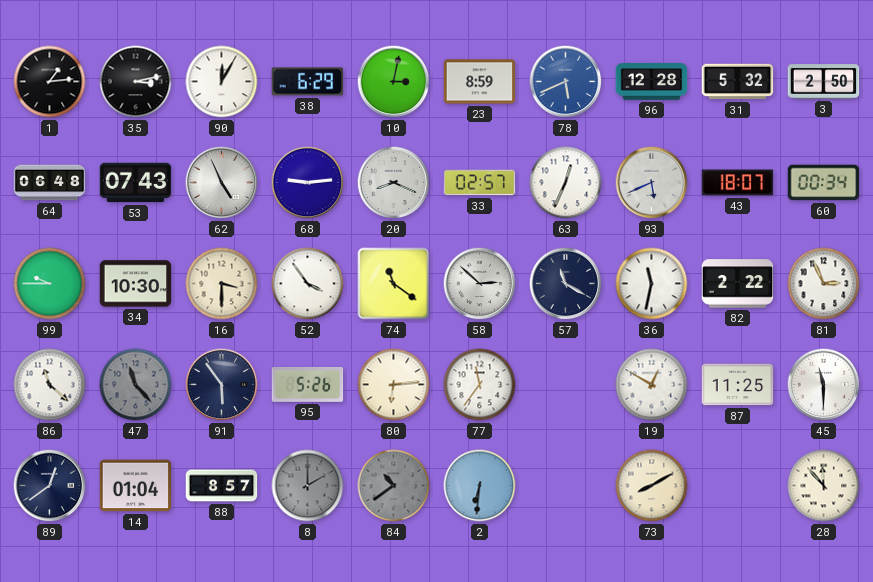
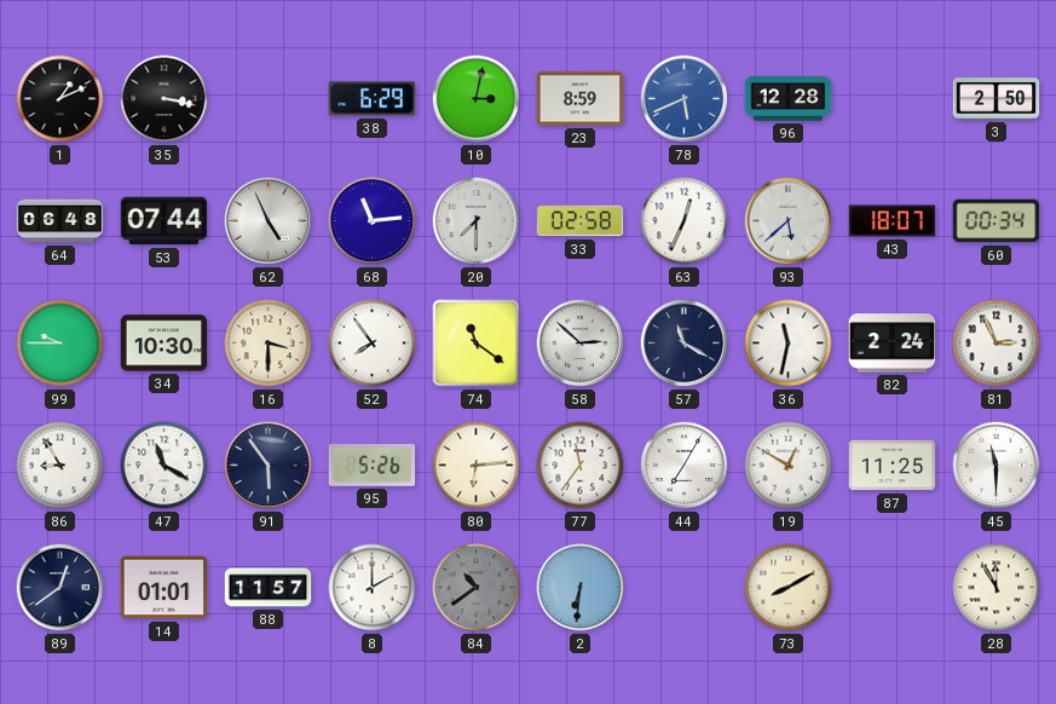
1: 1:14 -> 1:11
35: 3:13 -> 3:17
90: 12:05 -> none
31: 5:32 -> none
53: 07:43 -> 07:44
68: 9:14 -> 11:14
20: 8:19 -> 7:30
33: 02:57 -> 02:58
93: 5:41 -> 5:38
52: 3:54 -> 7:54
82: 2:22 -> 2:24
86: 11:22 -> 8:55
47: 11:23 -> 11:20
47 dial: grey -> white
44: none -> 7:05
14: 01:04 -> 01:01
88: 8:57 -> 11:57
8 dial: grey -> white
28: 11:53 -> 11:55
